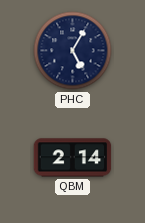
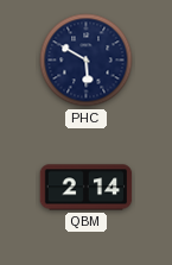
PHC: 5:05 -> 5:50
